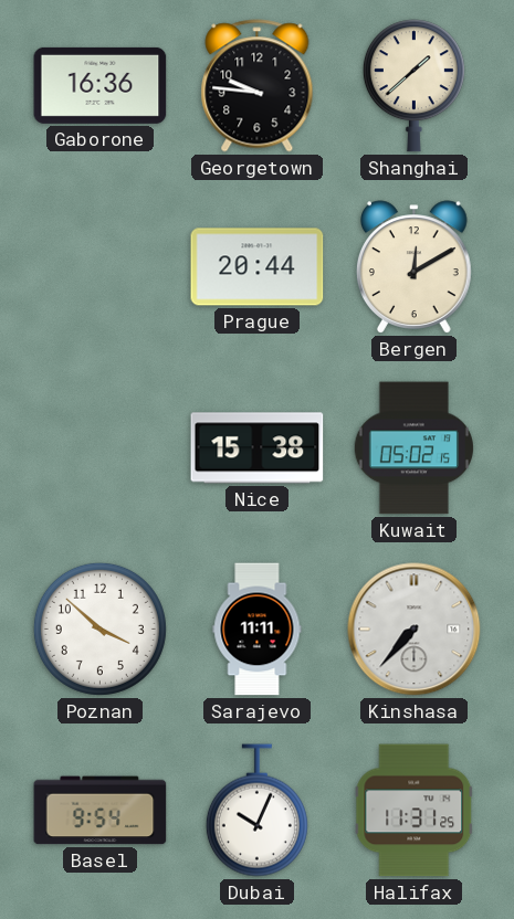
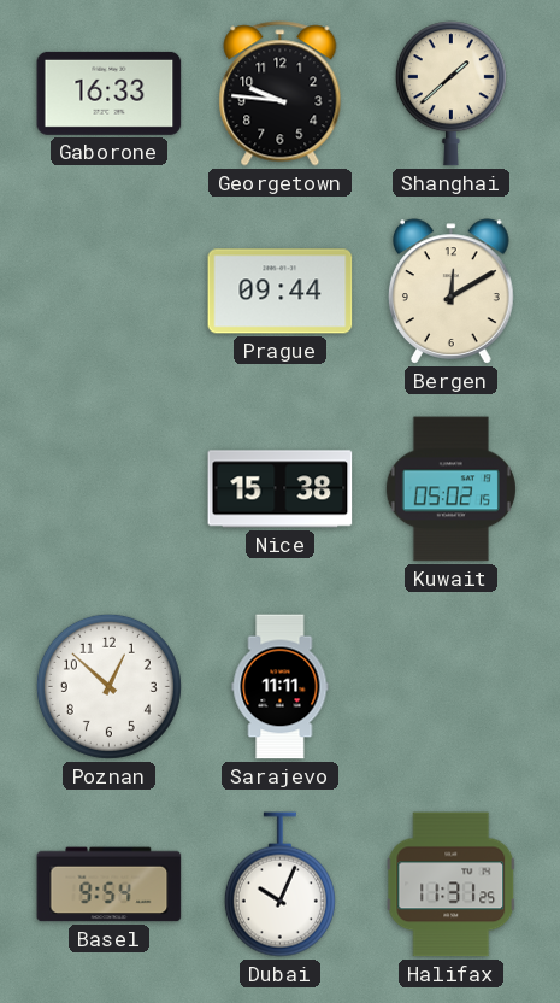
Gaborone: 16:36 -> 16:33
Prague: 20:44 -> 09:44
Poznan: 3:52 -> 12:52
Kinshasa: 7:37 -> none
